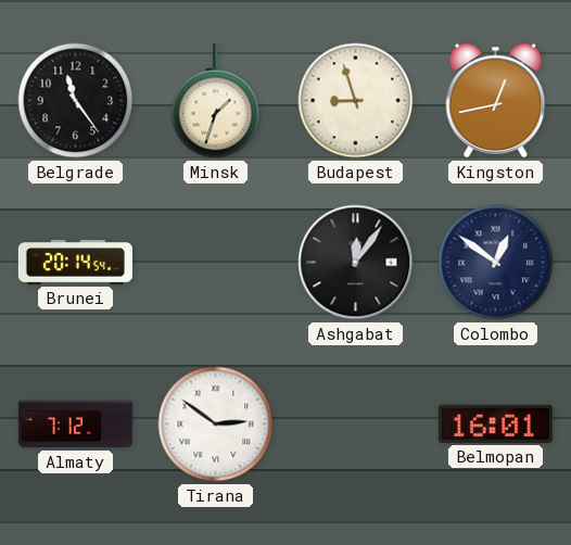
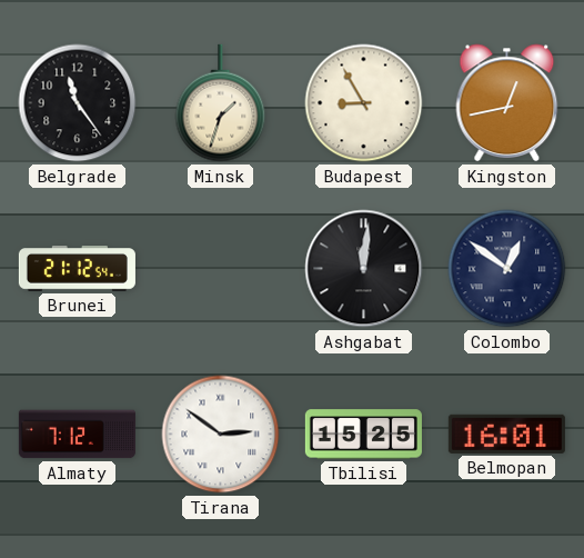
Budapest: 8:57 -> 8:55
Brunei: 20:14 -> 21:12
Ashgabat: 12:06 -> 12:01
Tbilisi: none -> 15:25
